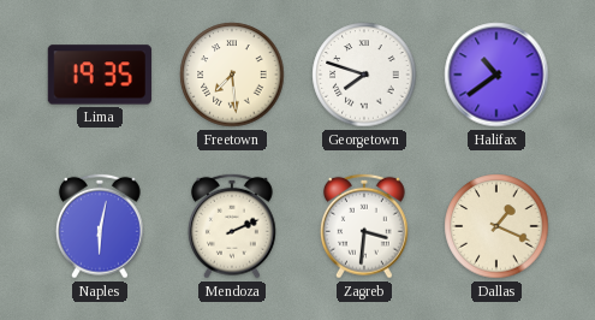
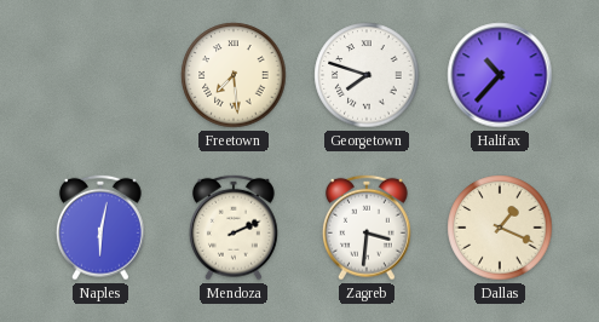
Lima: 19:35 -> none
Halifax: 10:39 -> 10:37
